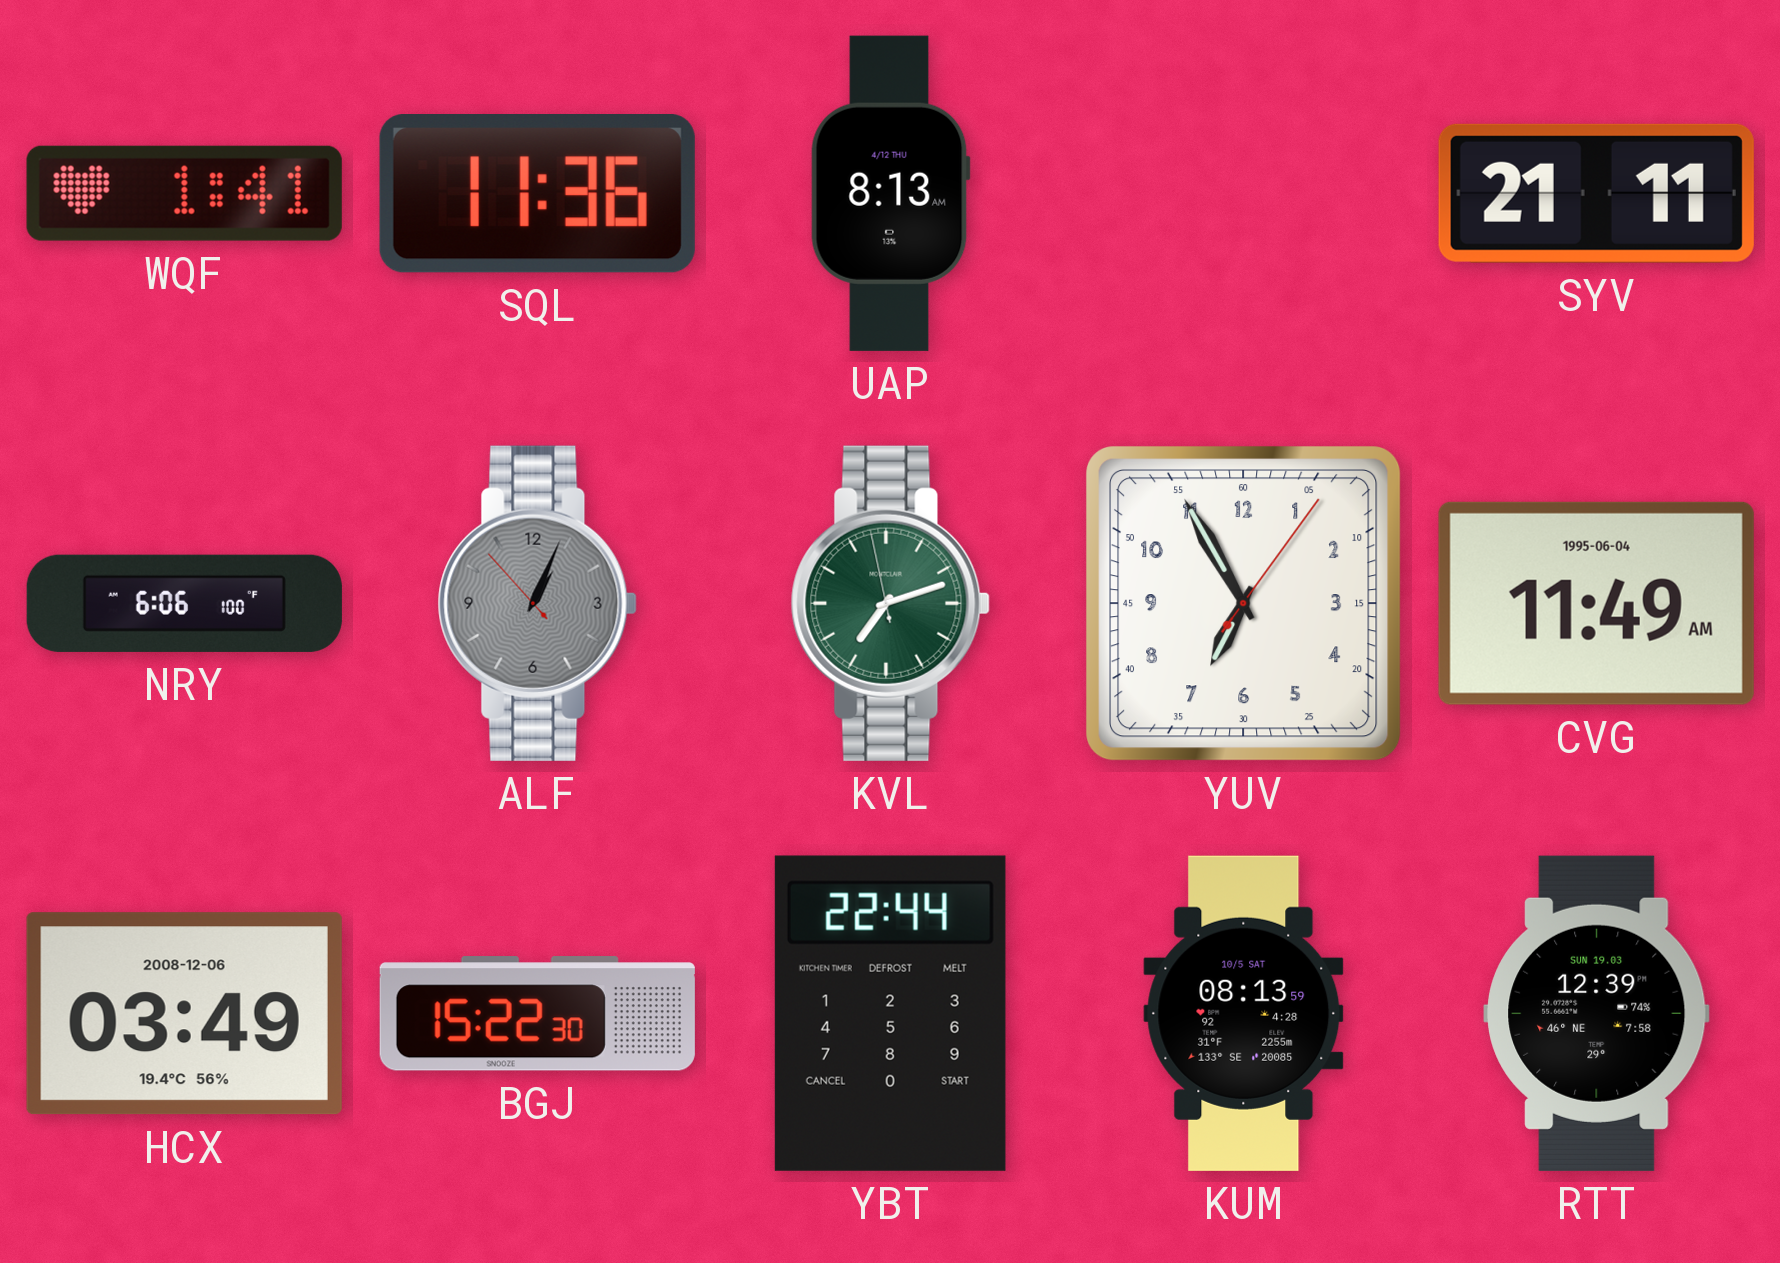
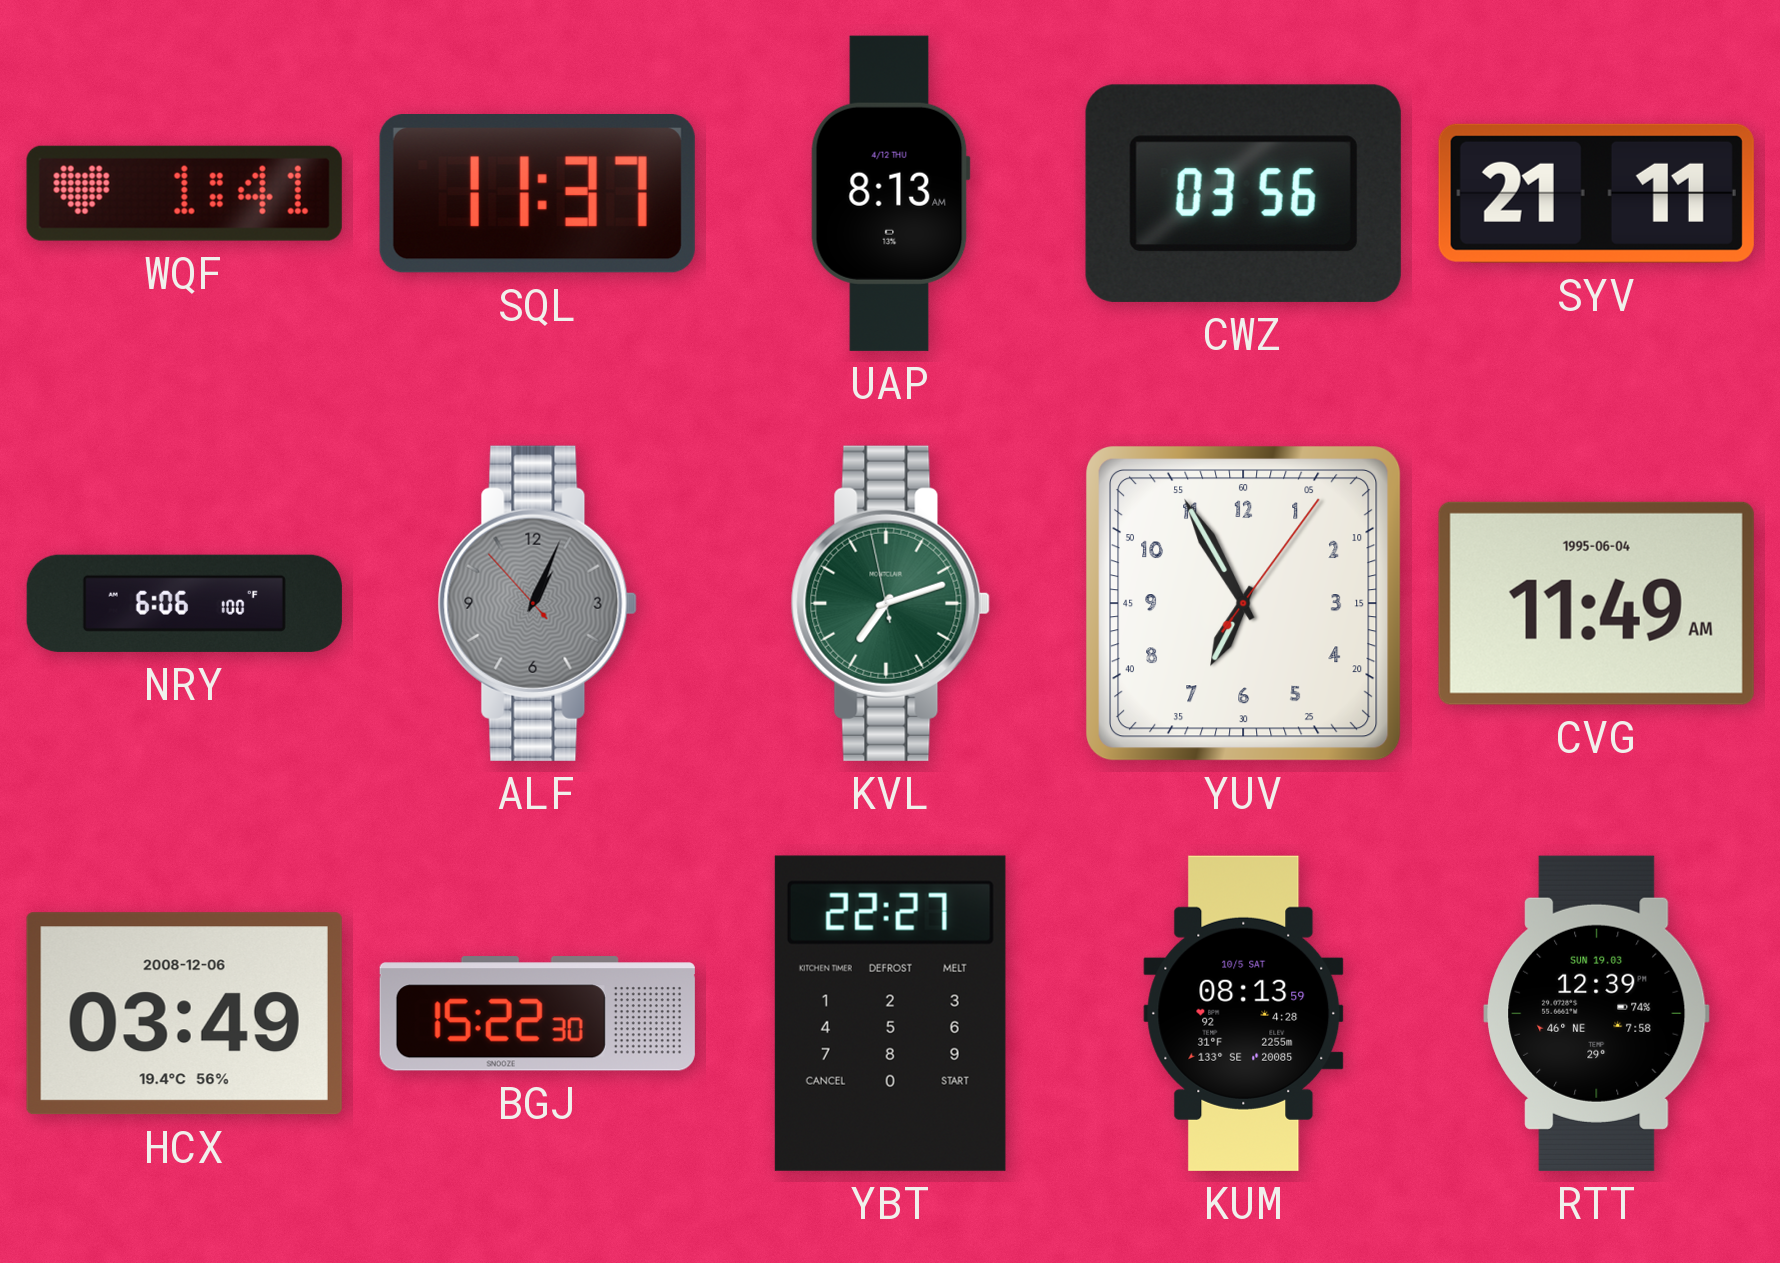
SQL: 11:36 -> 11:37
CWZ: none -> 03:56
YBT: 22:44 -> 22:27
